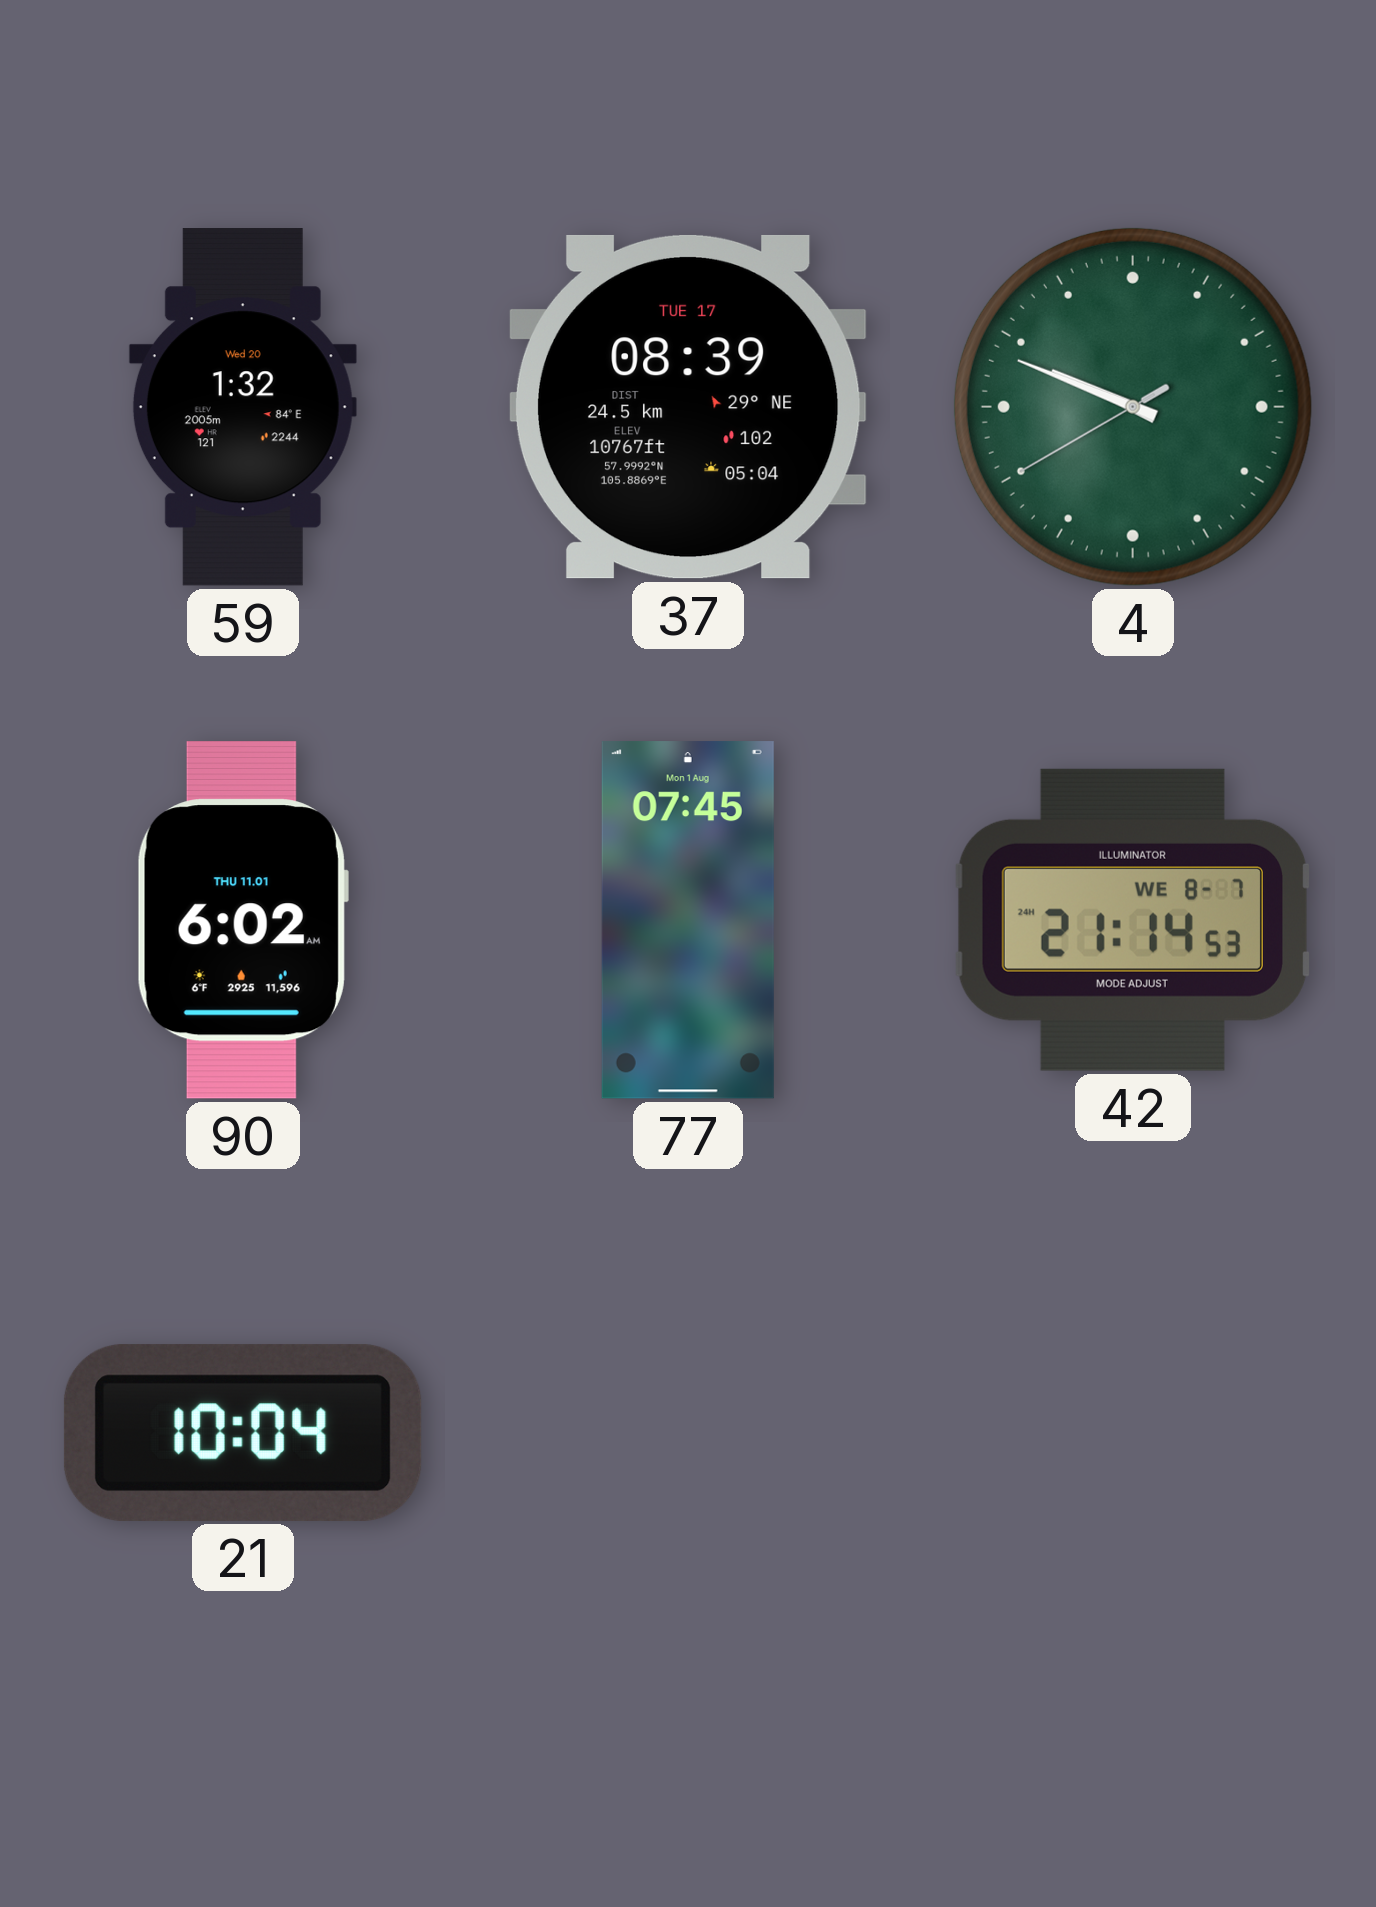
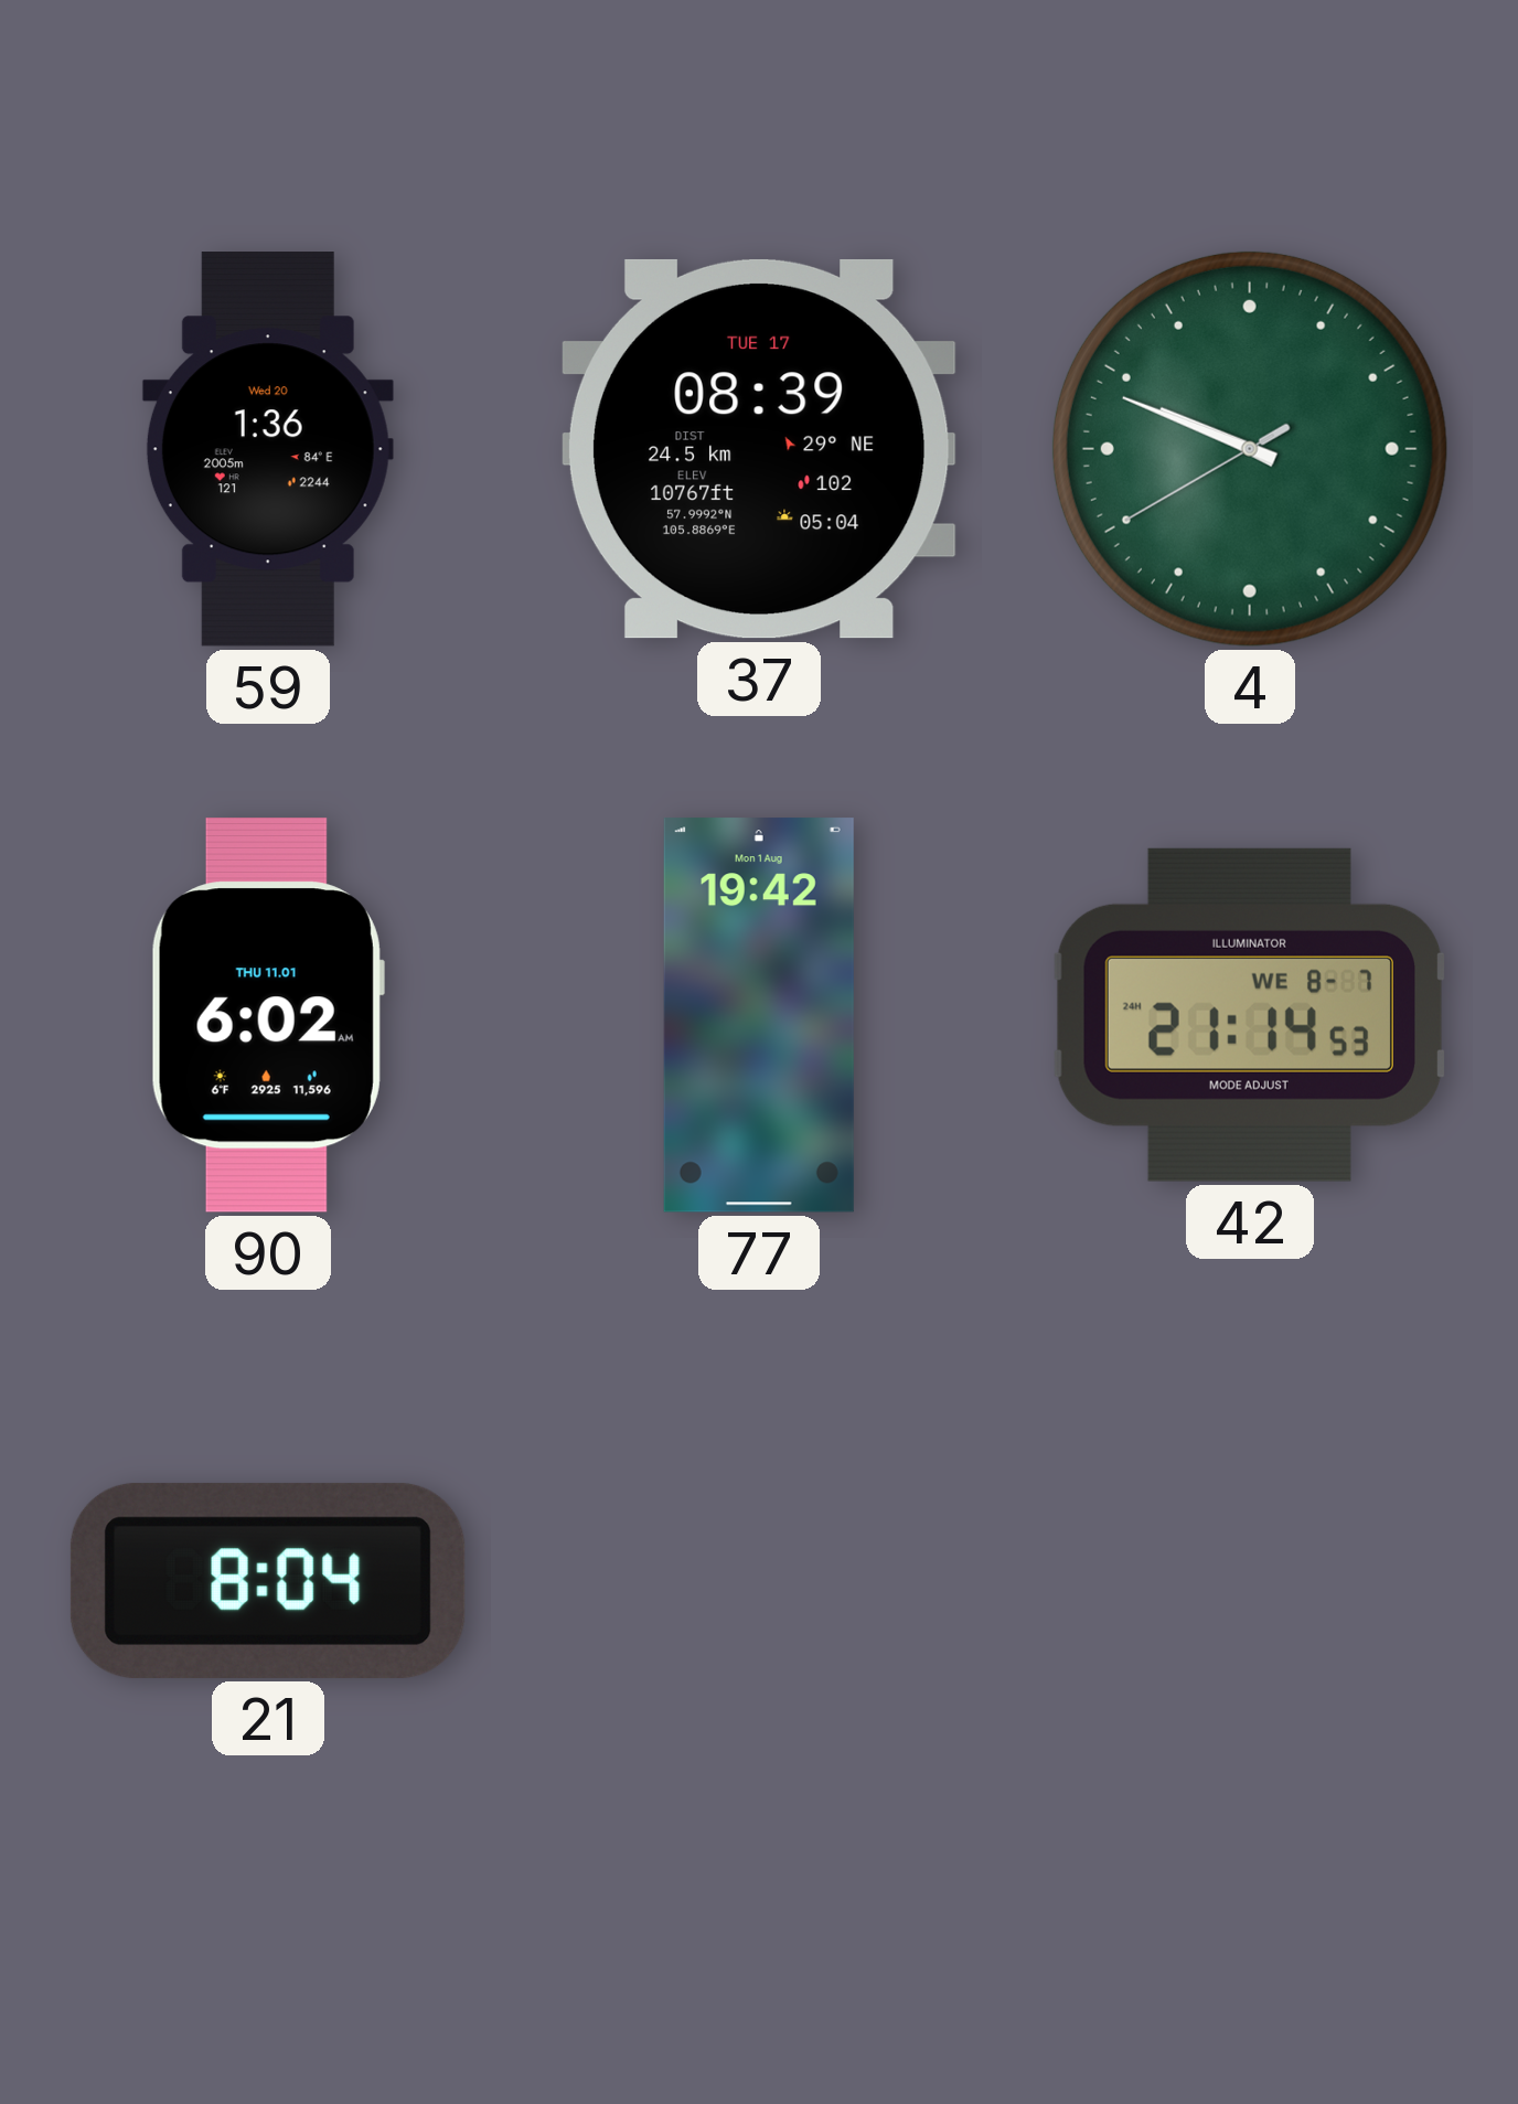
59: 1:32 -> 1:36
77: 07:45 -> 19:42
21: 10:04 -> 8:04
